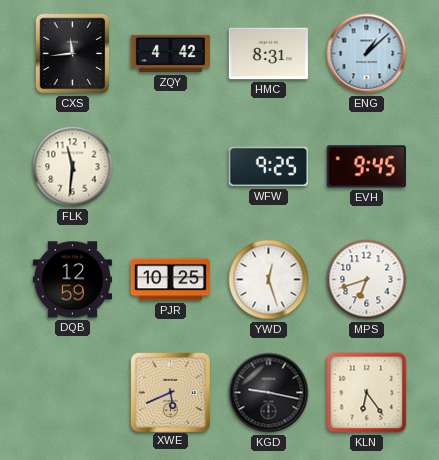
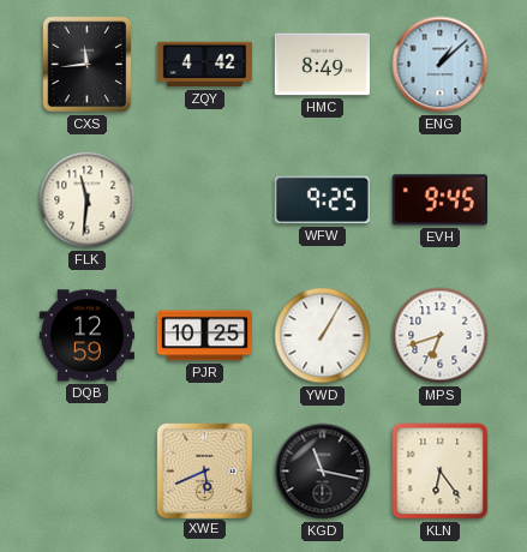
HMC: 8:31 -> 8:49
YWD: 12:27 -> 1:05
KGD: 9:17 -> 11:17
